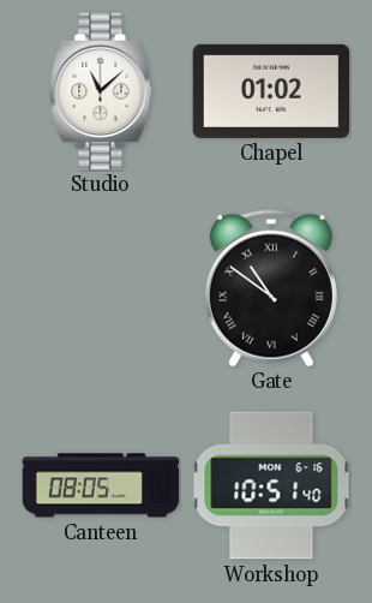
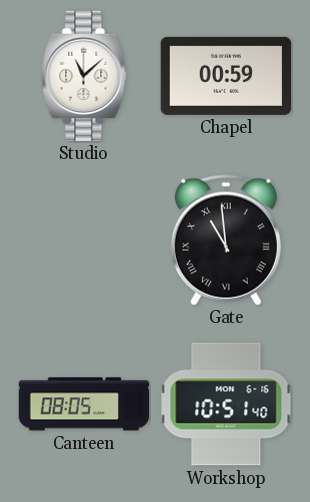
Chapel: 01:02 -> 00:59
Gate: 10:51 -> 10:59
